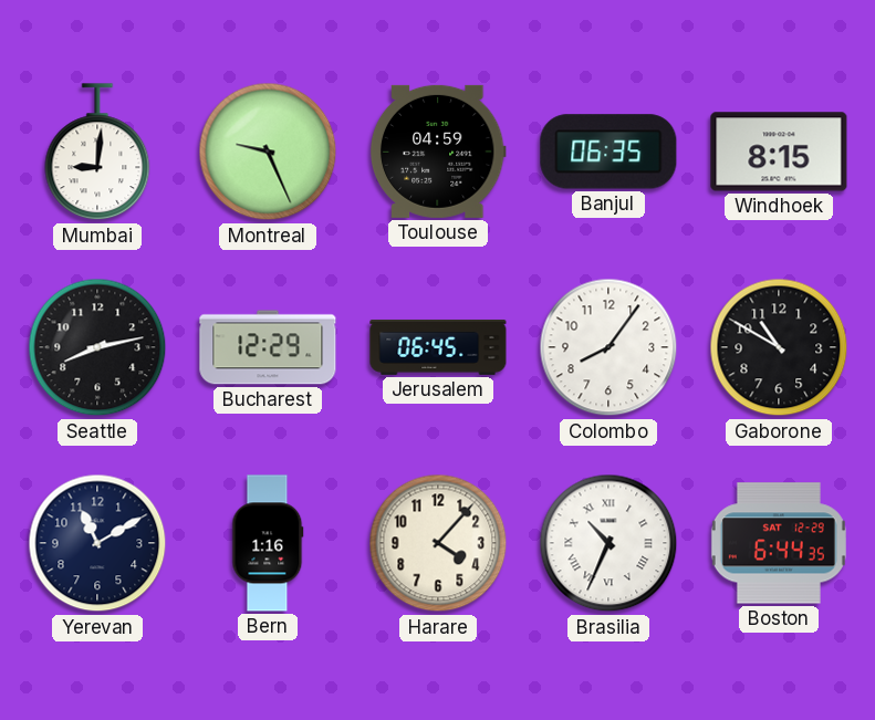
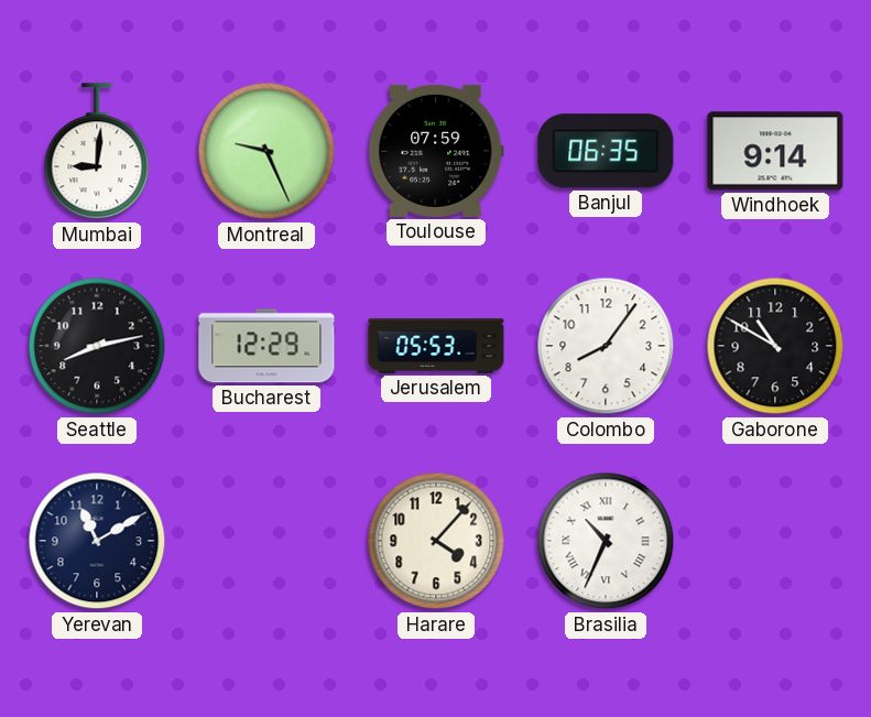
Toulouse: 04:59 -> 07:59
Windhoek: 8:15 -> 9:14
Jerusalem: 06:45 -> 05:53
Bern: 1:16 -> none
Boston: 6:44 -> none
